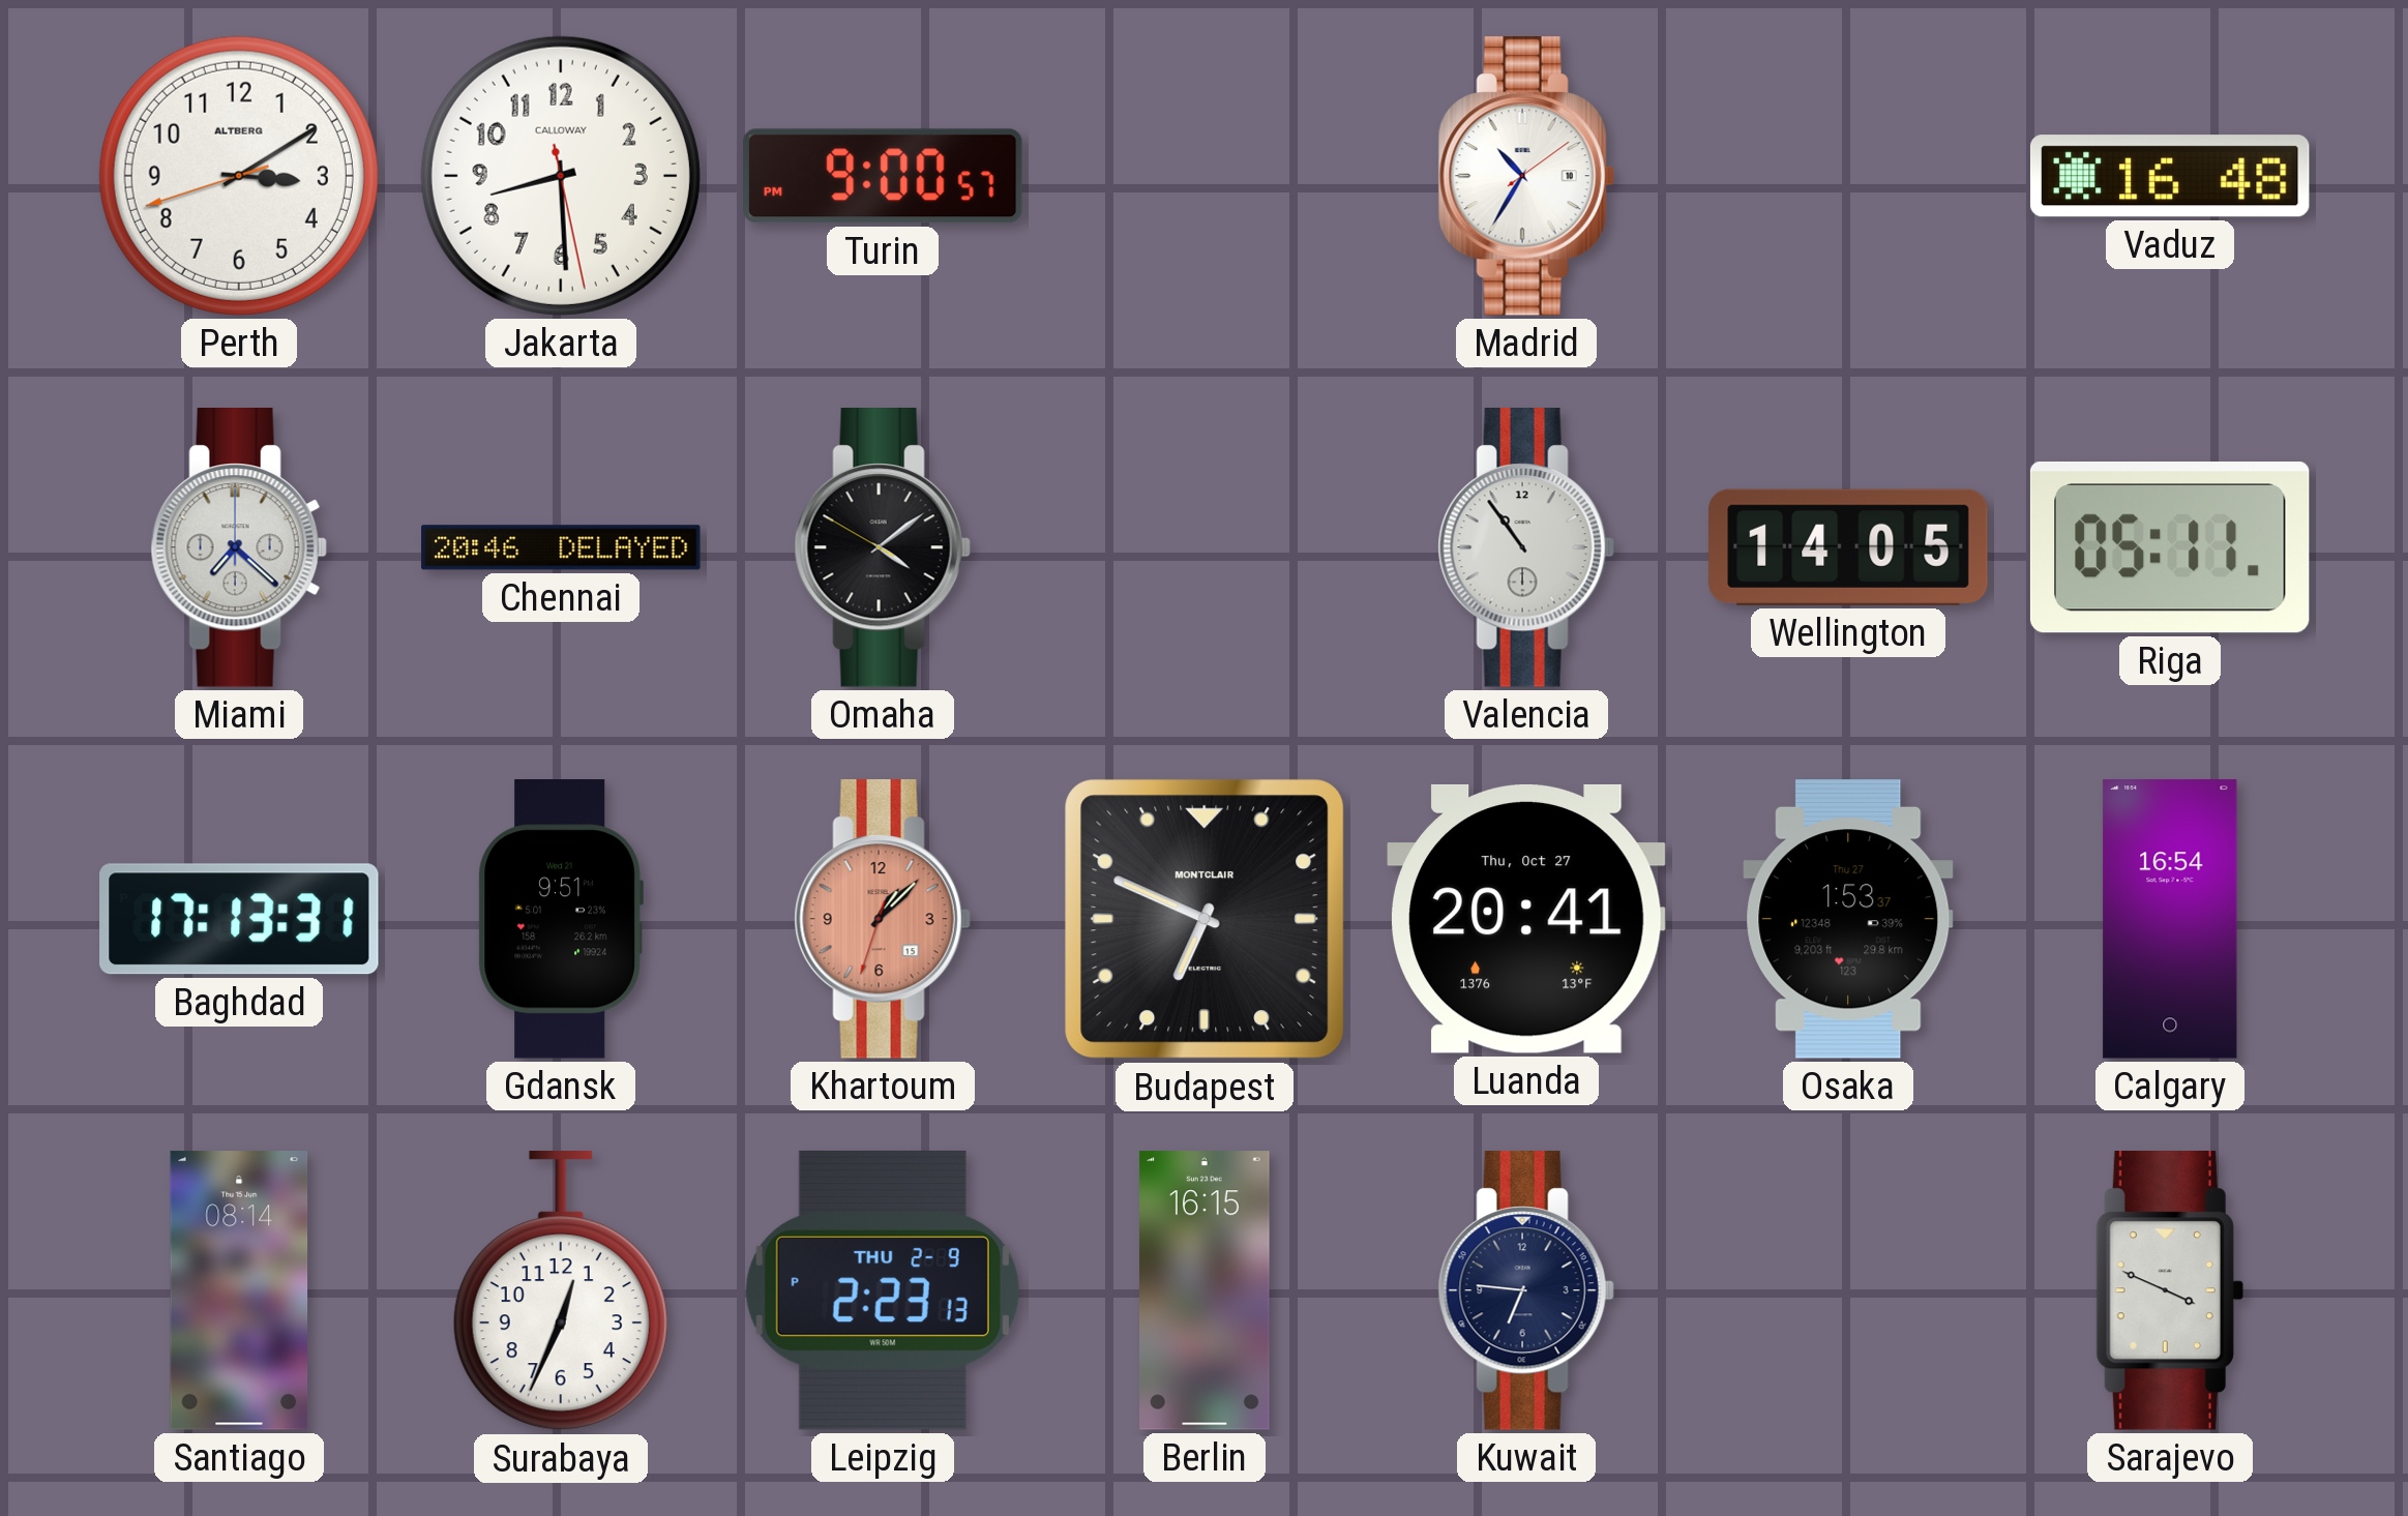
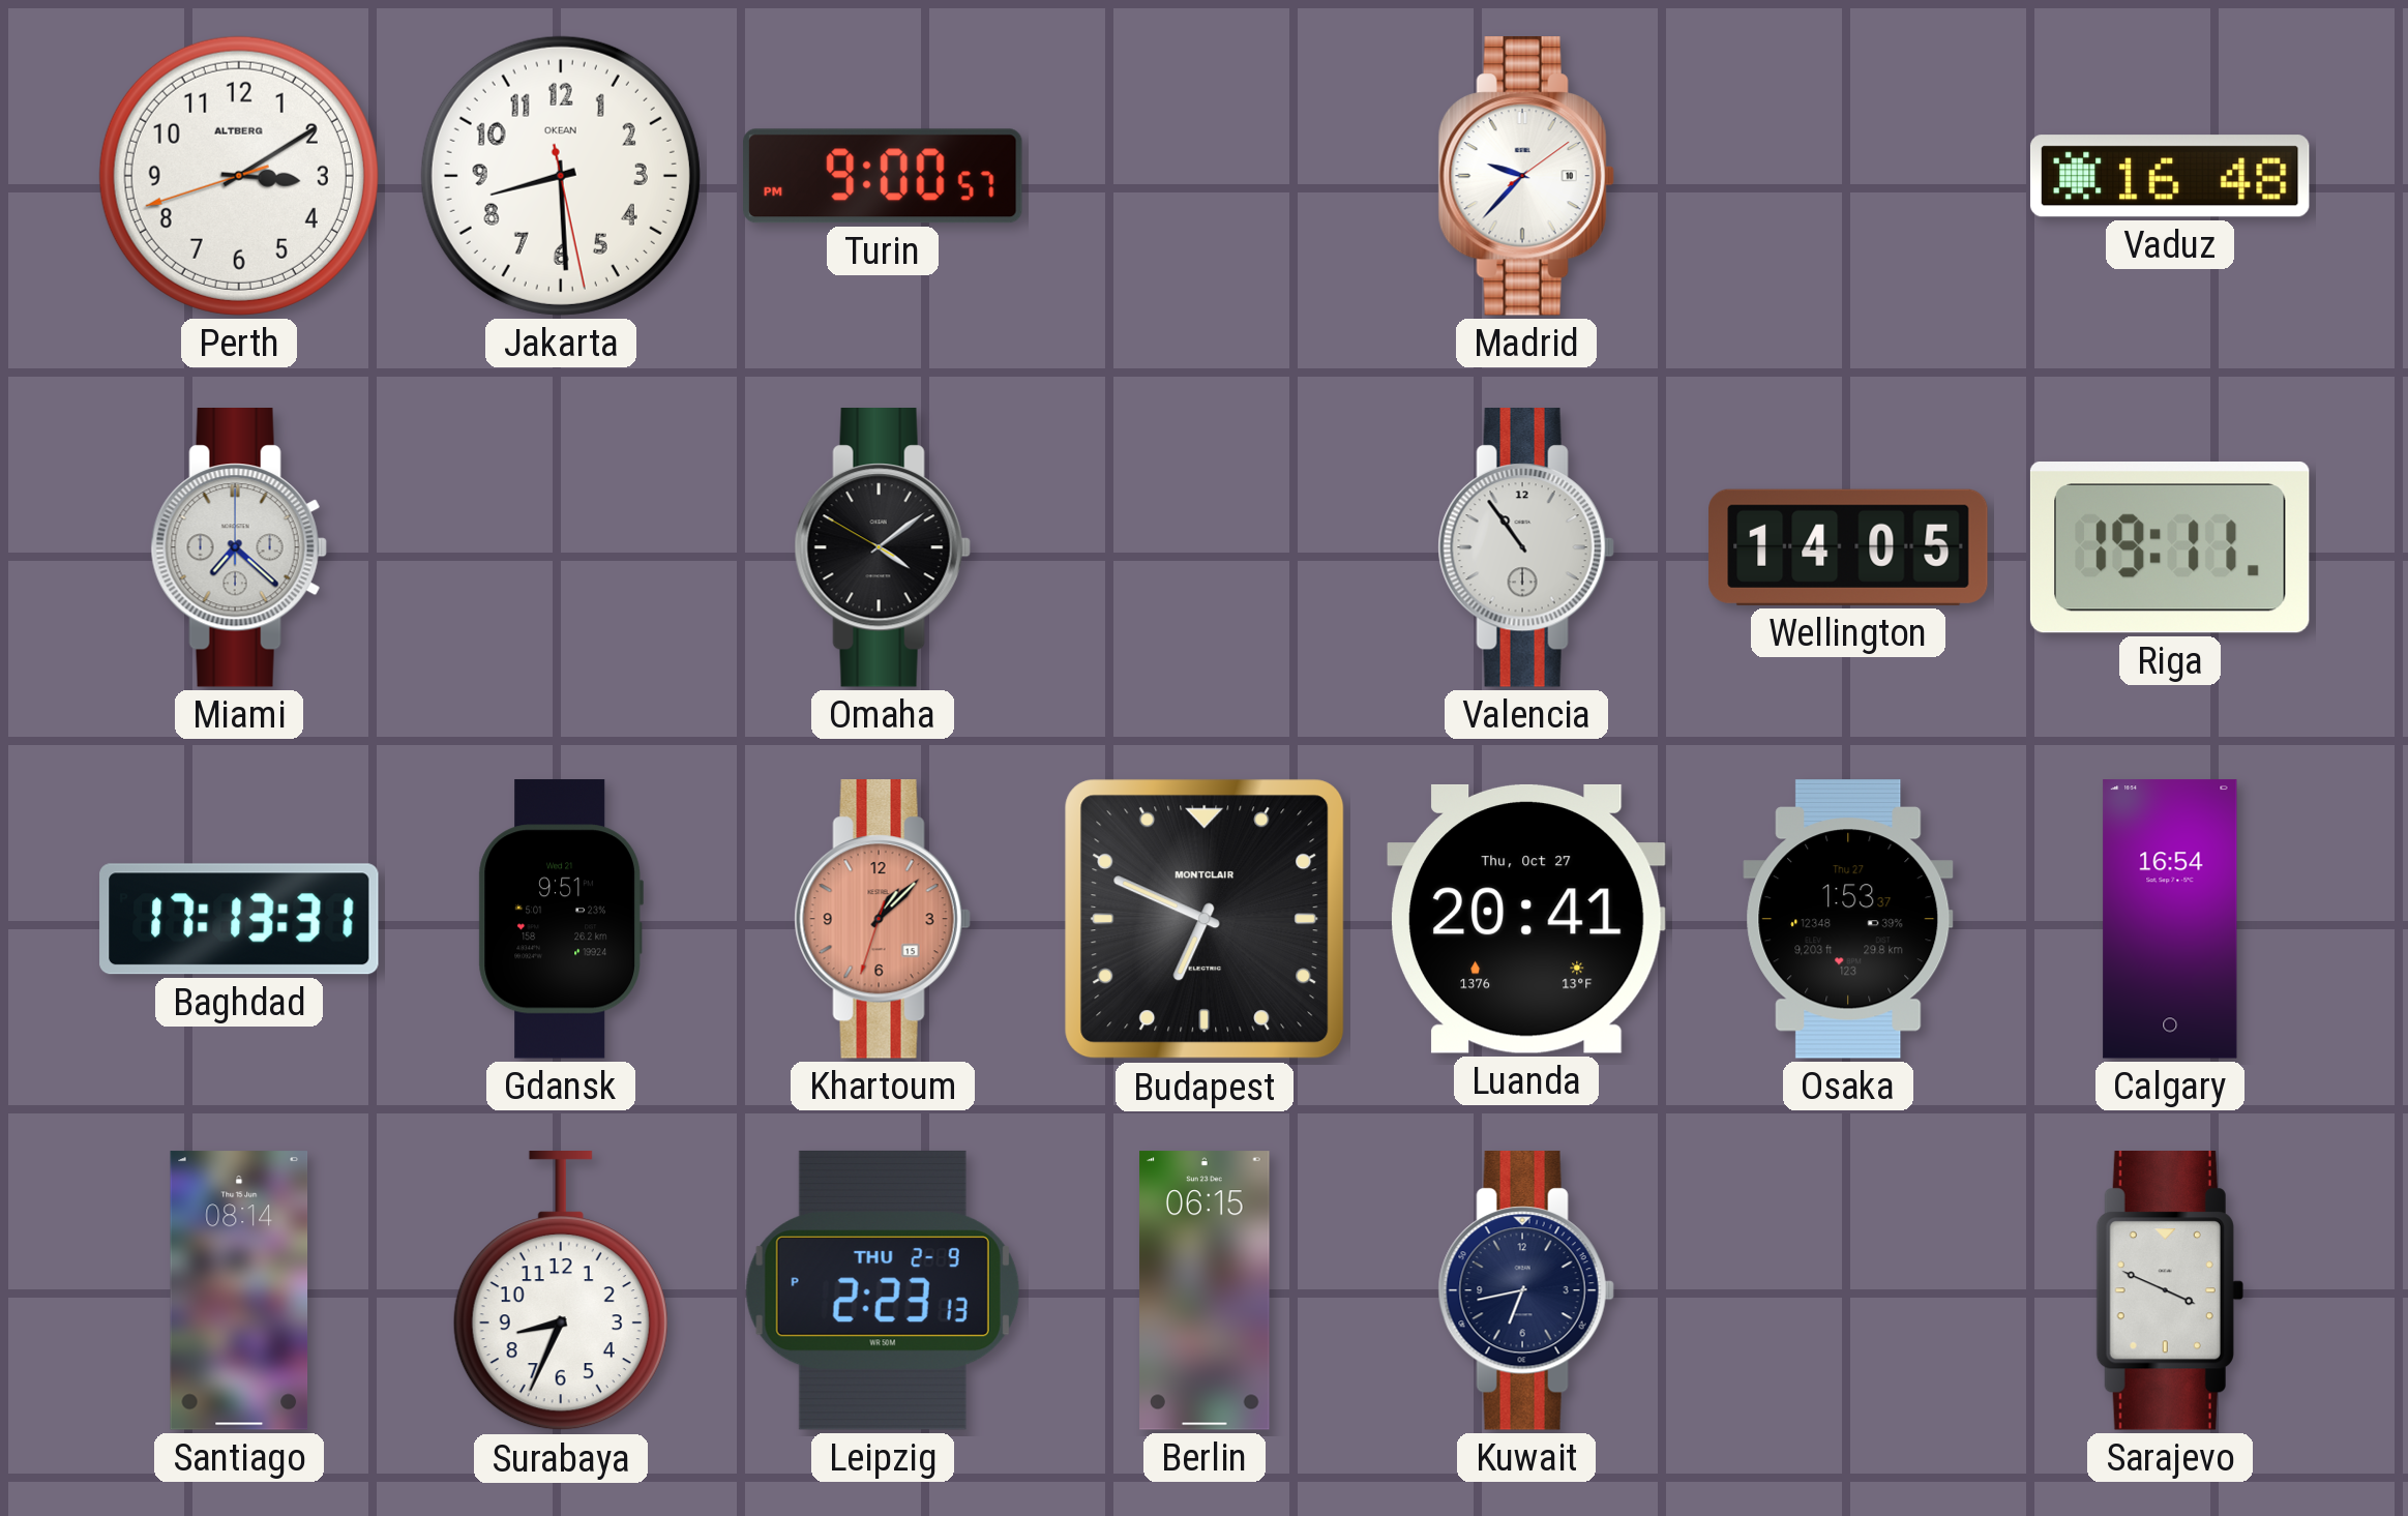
Jakarta brand: CALLOWAY -> OKEAN
Madrid: 10:35 -> 9:37
Chennai: 20:46 -> none
Riga: 05:11 -> 19:11
Surabaya: 12:34 -> 8:34
Berlin: 16:15 -> 06:15
Kuwait: 6:46 -> 6:43
